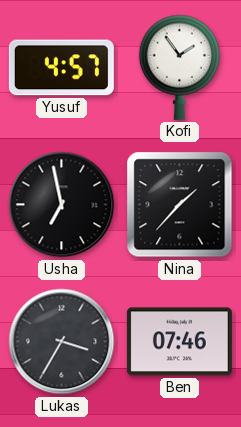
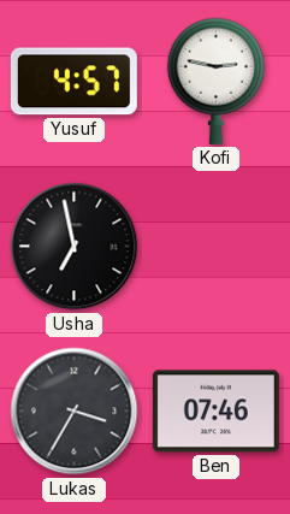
Kofi: 1:54 -> 2:47
Nina: 1:37 -> none
